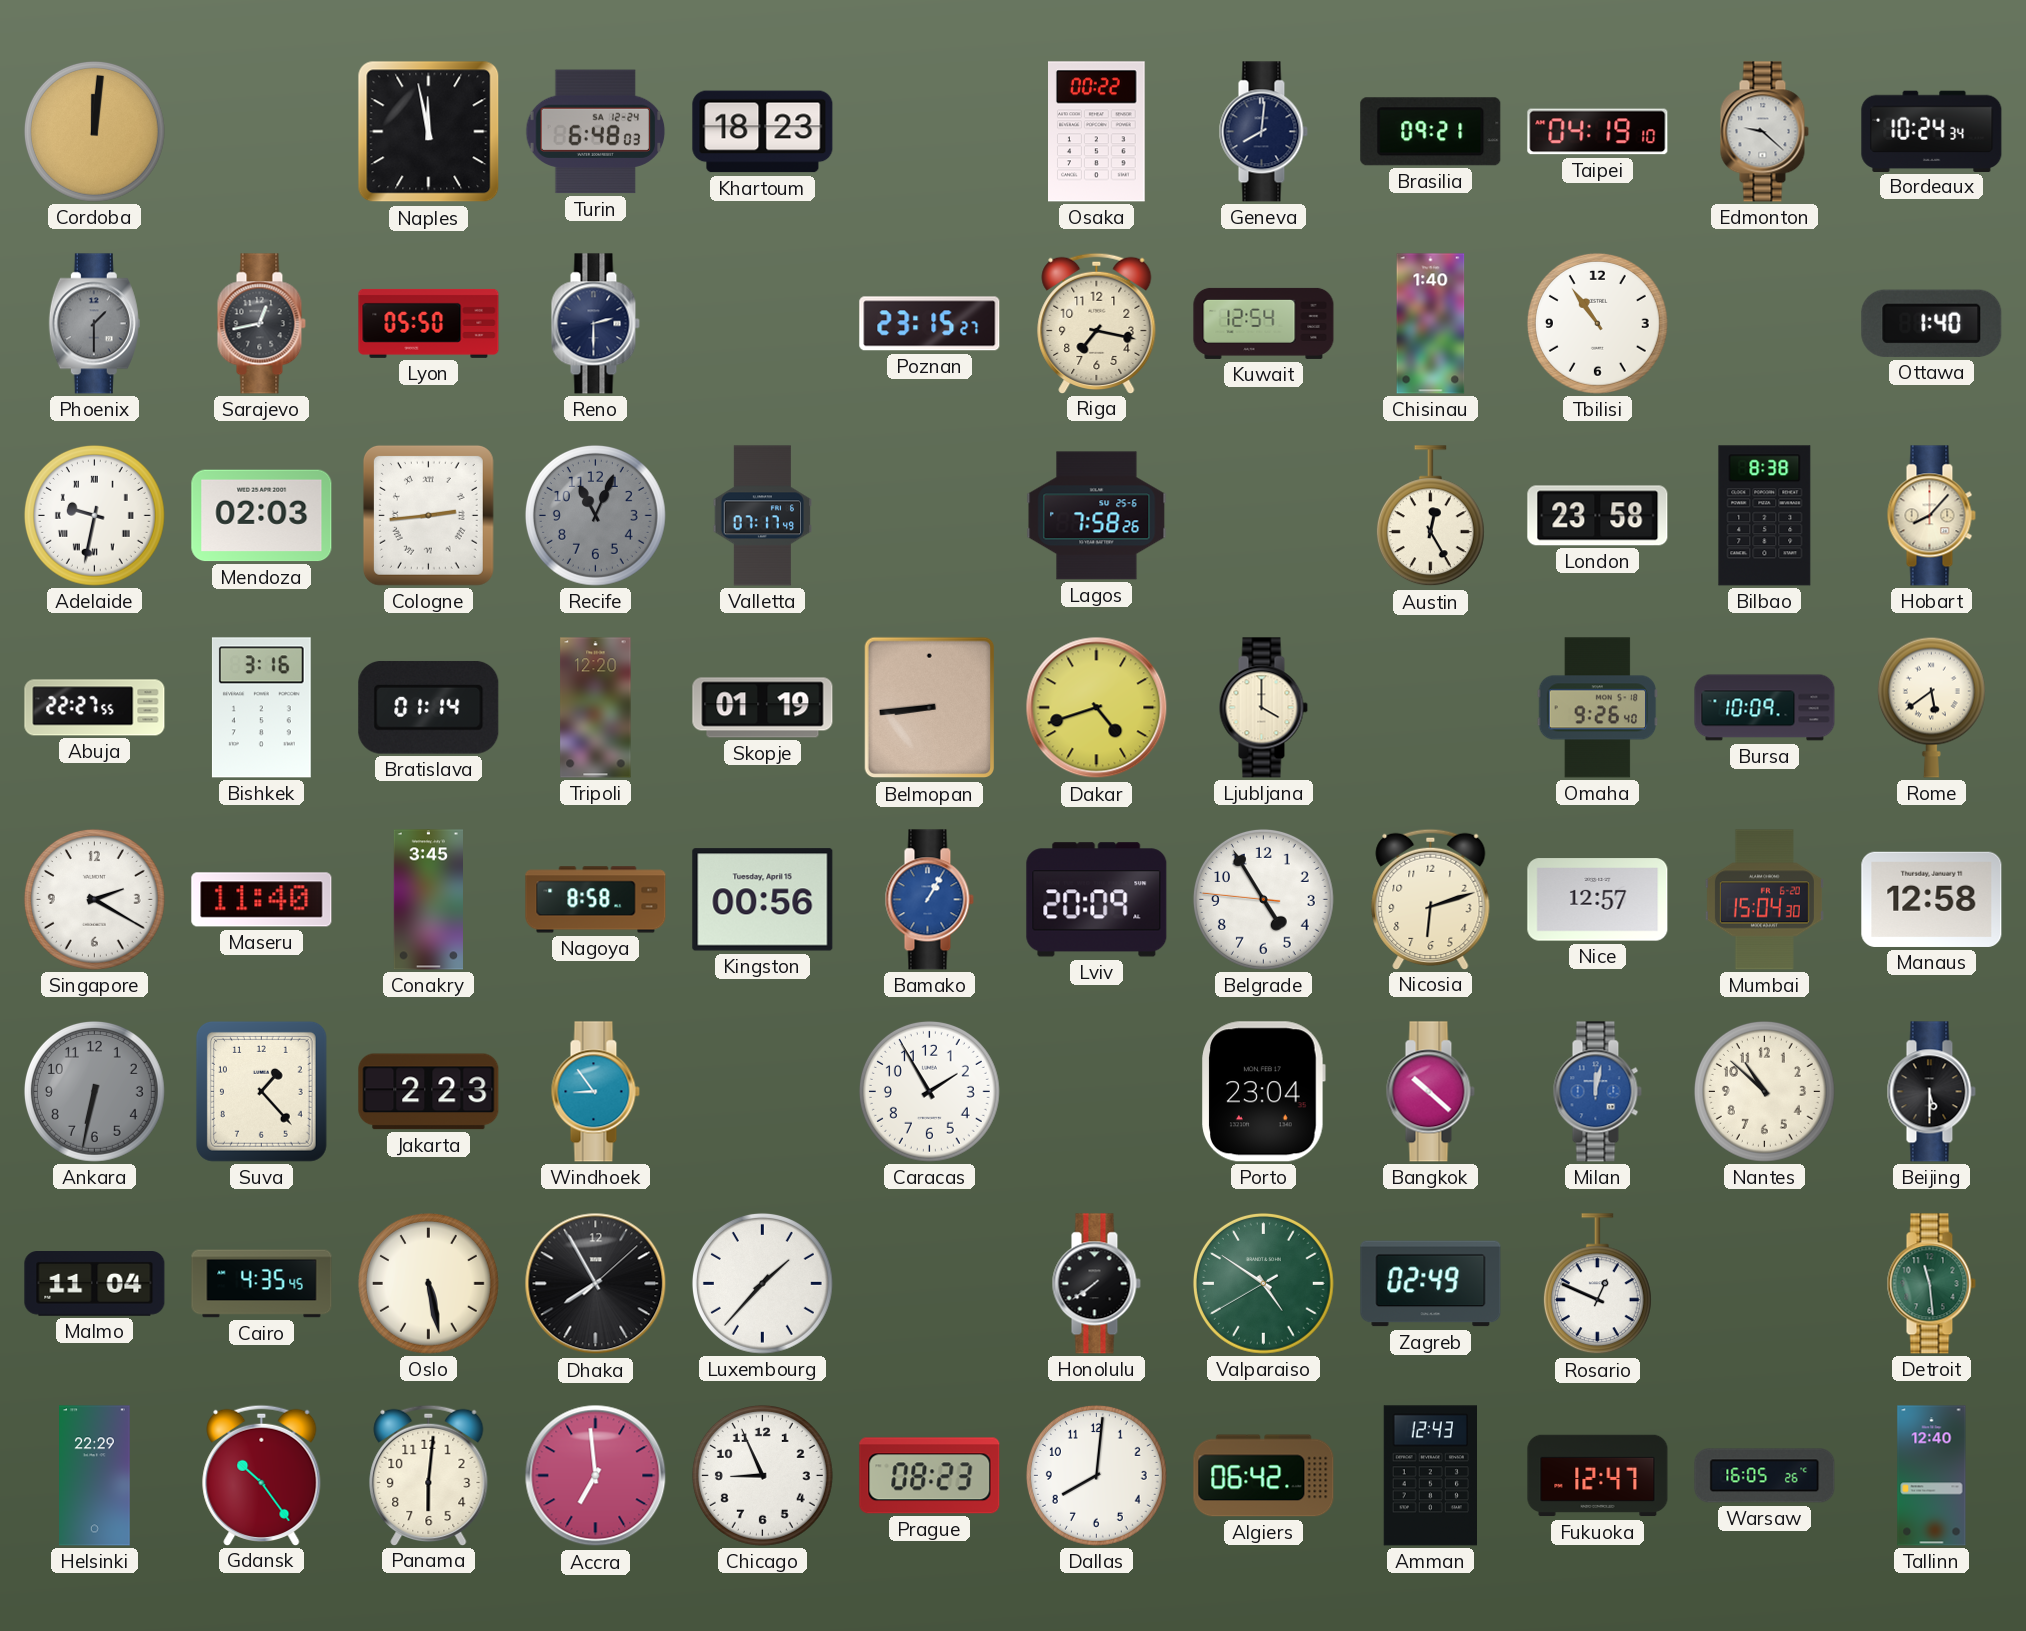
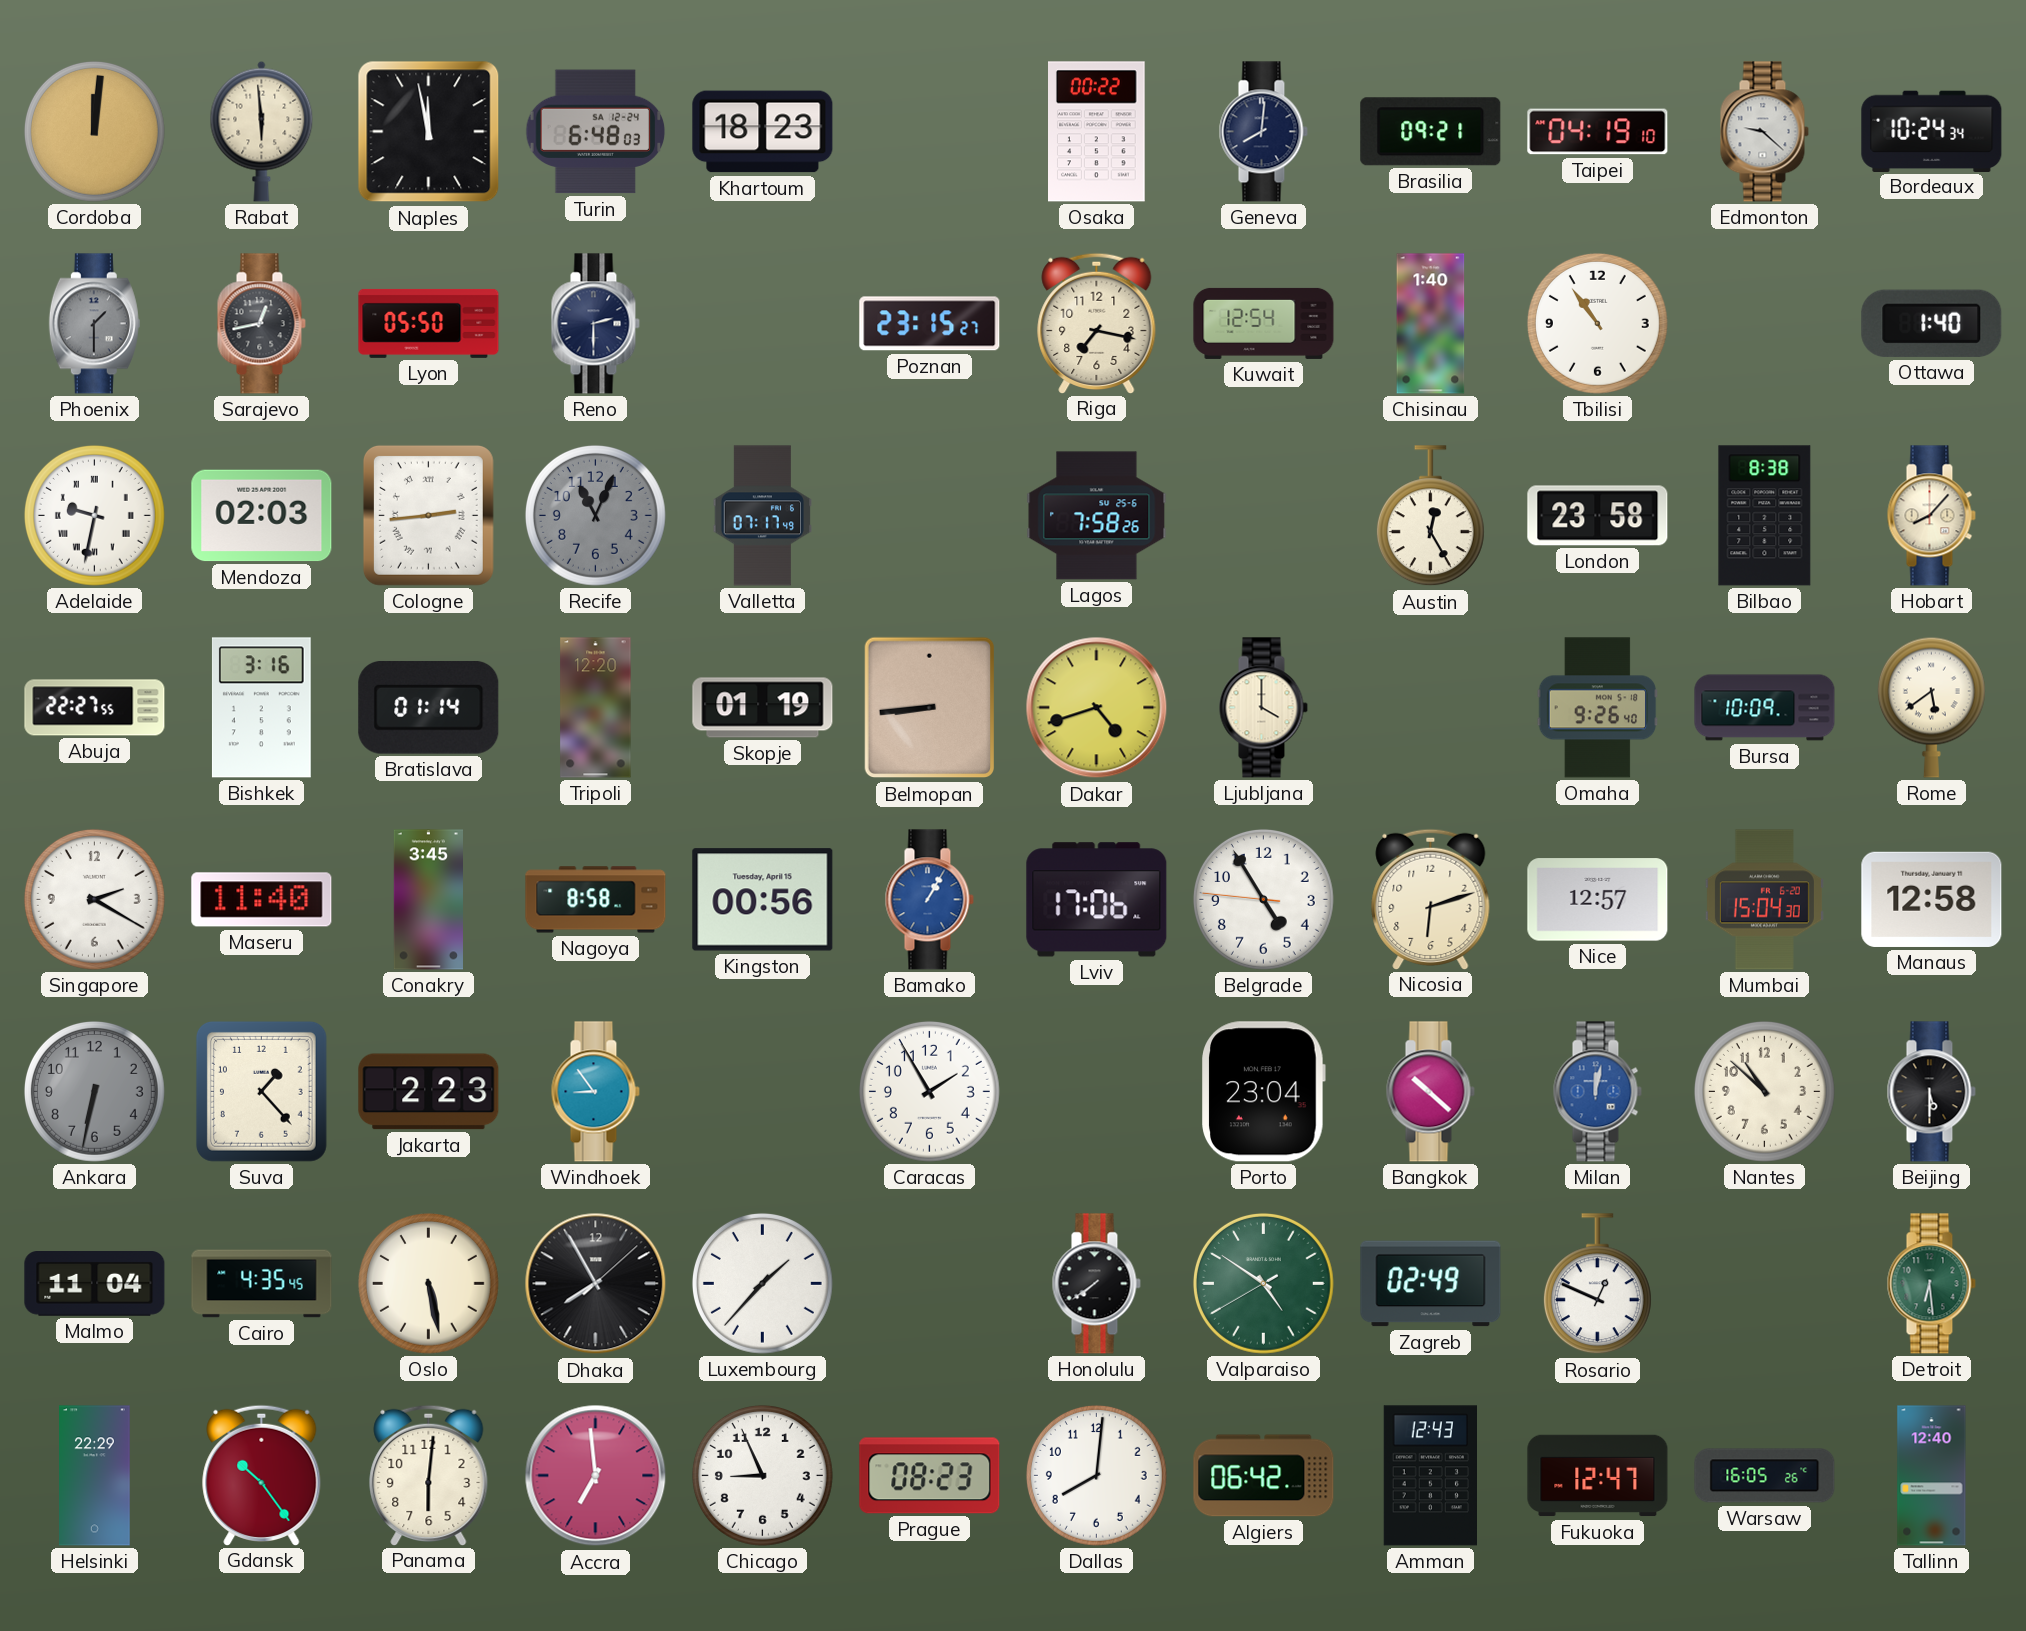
Rabat: none -> 5:59
Lviv: 20:09 -> 17:06
Detroit: 11:29 -> 6:29
